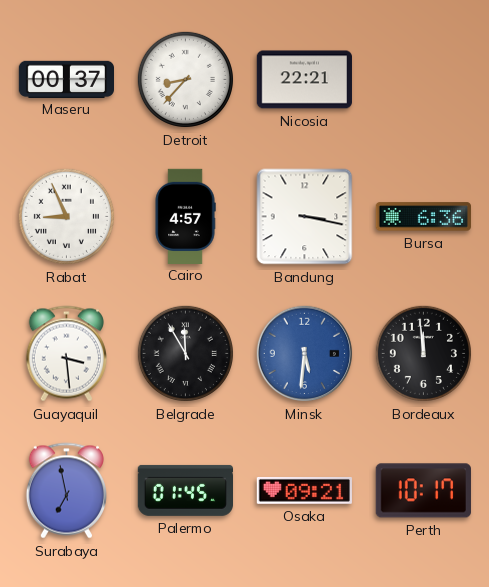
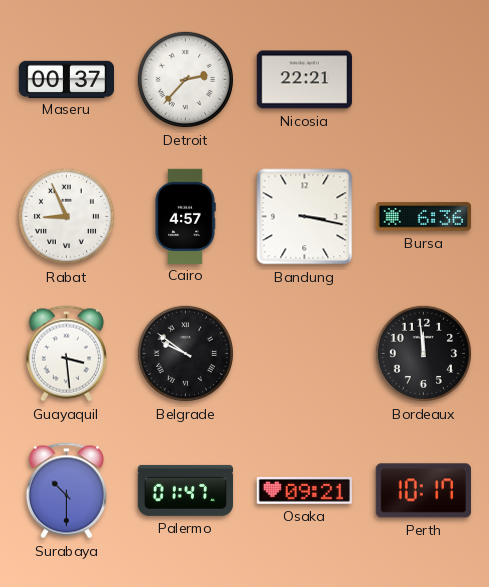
Detroit: 8:37 -> 2:37
Belgrade: 11:55 -> 9:51
Minsk: 5:31 -> none
Surabaya: 6:58 -> 10:30
Palermo: 01:45 -> 01:47
